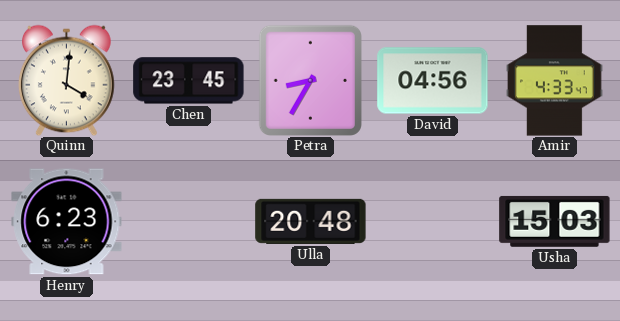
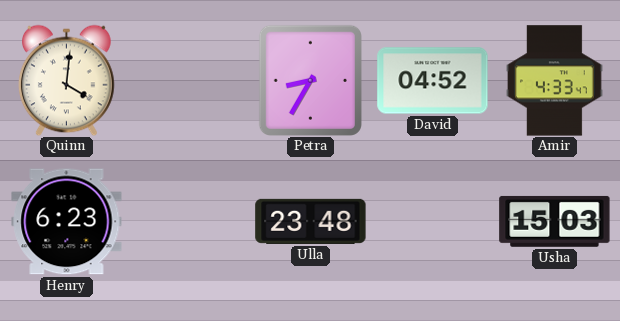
Chen: 23:45 -> none
David: 04:56 -> 04:52
Ulla: 20:48 -> 23:48
